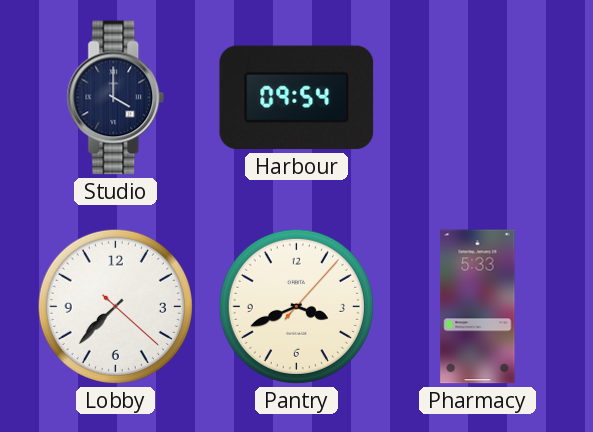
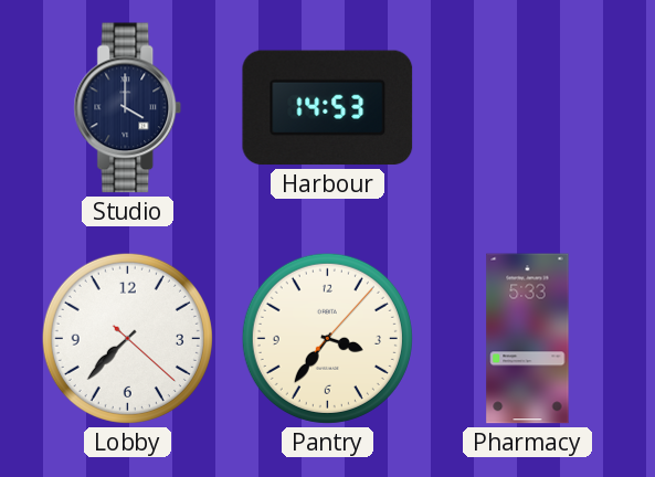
Harbour: 09:54 -> 14:53
Pantry: 3:41 -> 3:36
